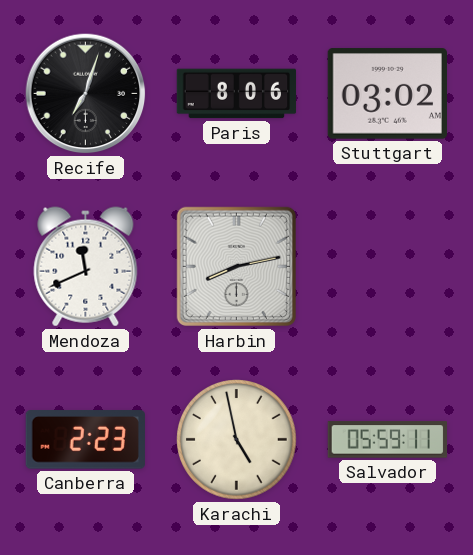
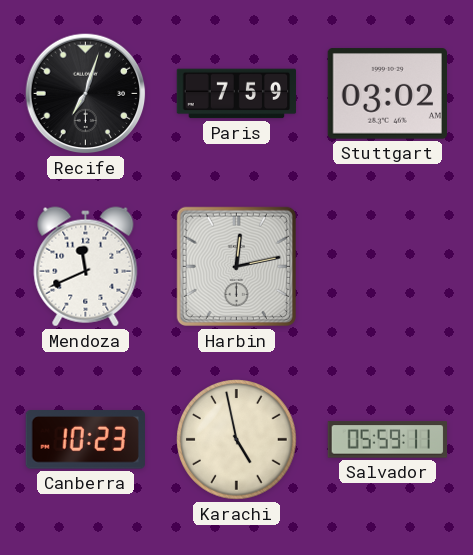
Paris: 8:06 -> 7:59
Harbin: 8:13 -> 12:13
Canberra: 2:23 -> 10:23
